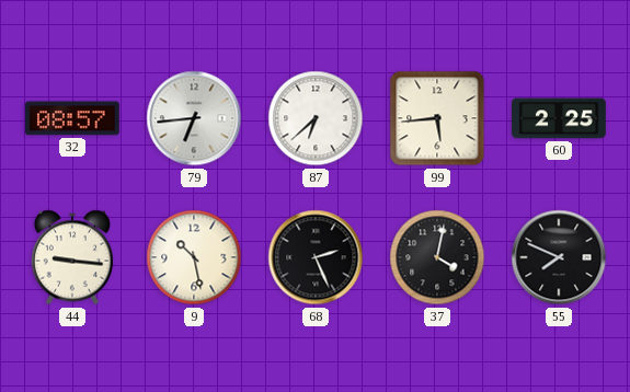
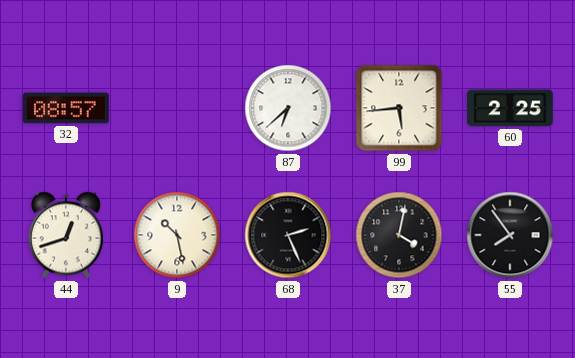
79: 6:44 -> none
44: 9:16 -> 12:42
55: 7:49 -> 7:54
